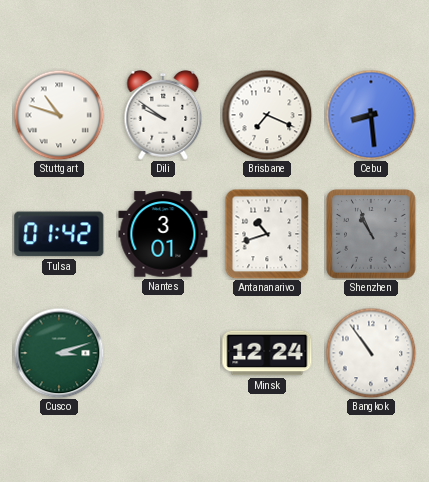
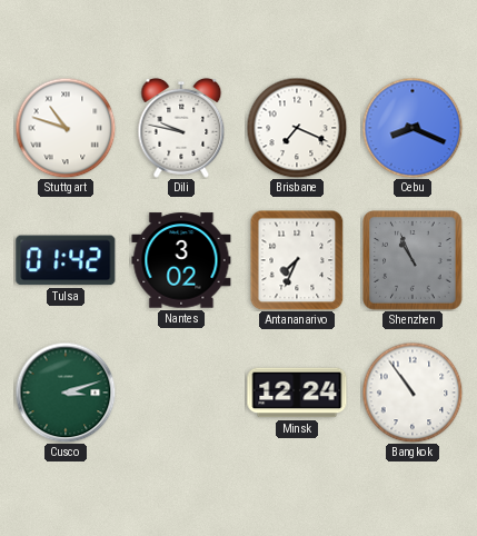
Dili: 9:51 -> 9:47
Cebu: 8:29 -> 8:19
Nantes: 3:01 -> 3:02
Antananarivo: 10:42 -> 7:34
